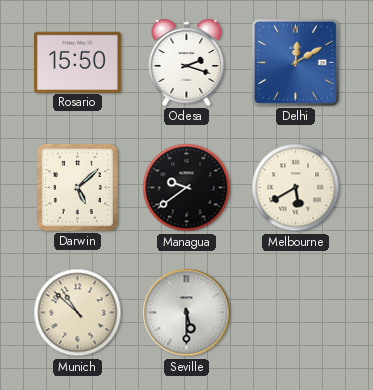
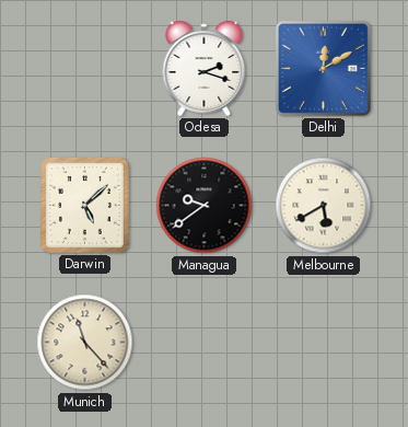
Rosario: 15:50 -> none
Munich: 10:52 -> 11:23
Seville: 5:30 -> none
